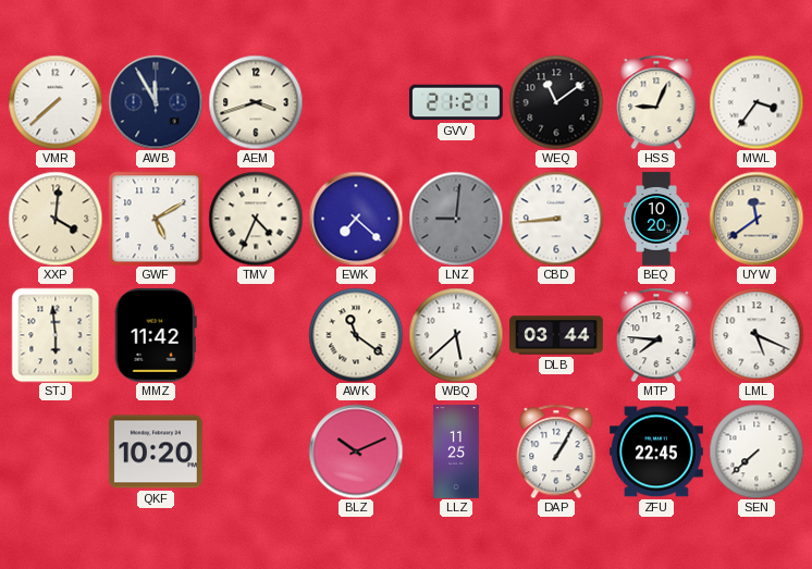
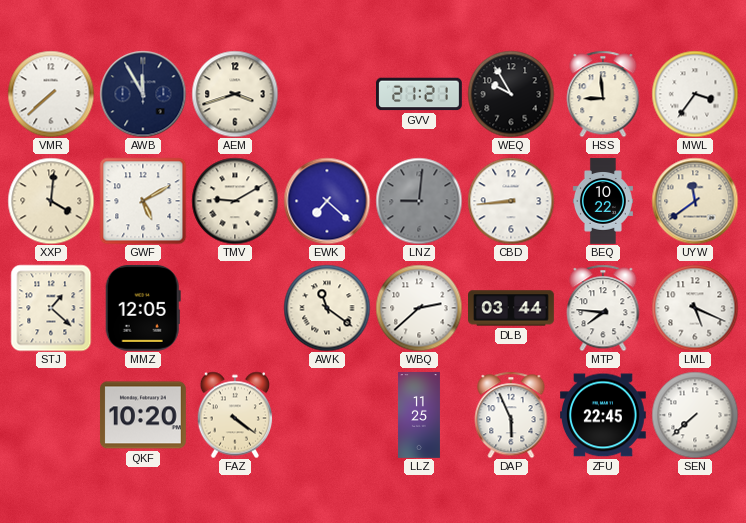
WEQ: 11:09 -> 9:55
HSS: 9:04 -> 8:59
TMV: 4:34 -> 9:10
BEQ: 10:20 -> 10:22
STJ: 5:59 -> 1:22
MMZ: 11:42 -> 12:05
WBQ: 5:38 -> 2:38
FAZ: none -> 4:21
BLZ: 10:11 -> none
DAP: 1:05 -> 5:56
